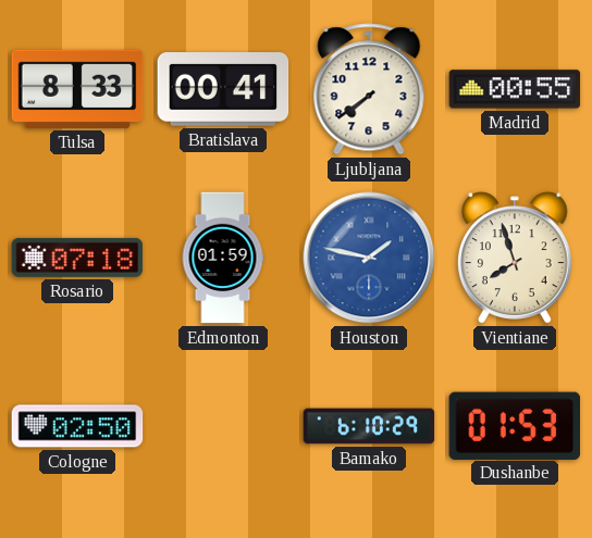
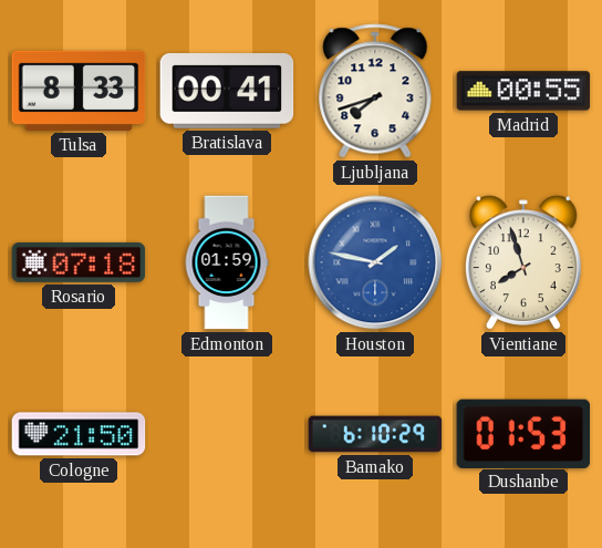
Ljubljana: 7:39 -> 7:42
Cologne: 02:50 -> 21:50
